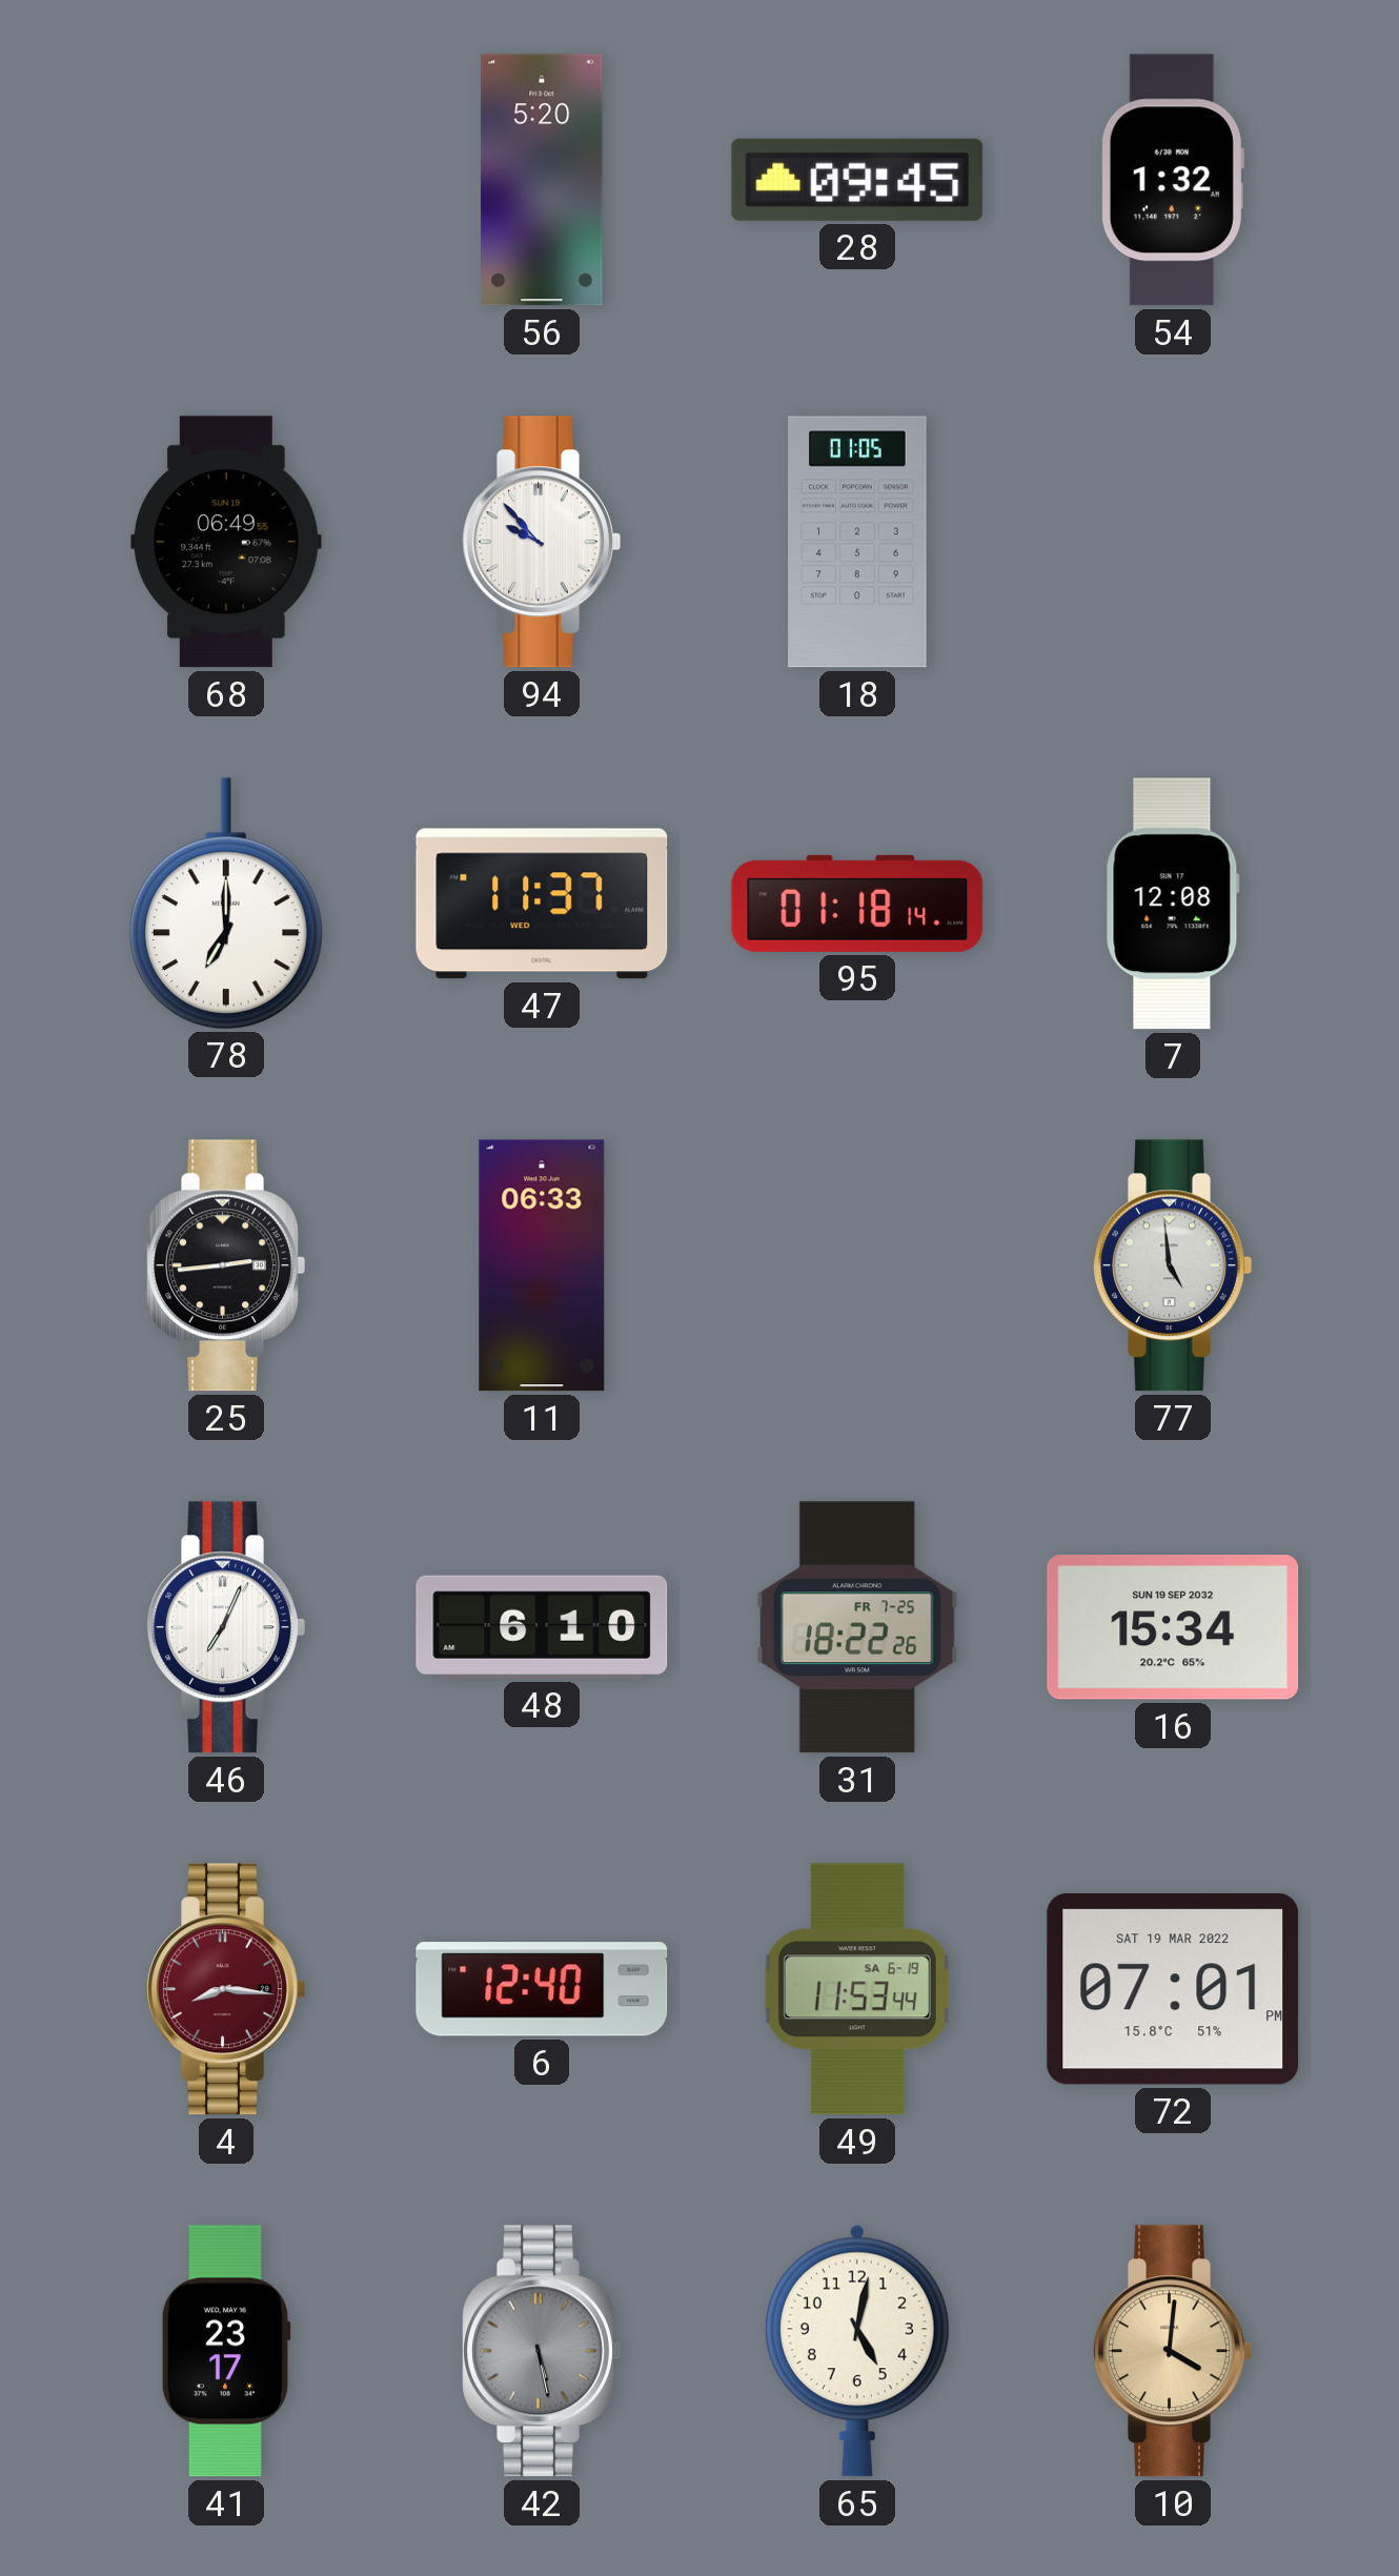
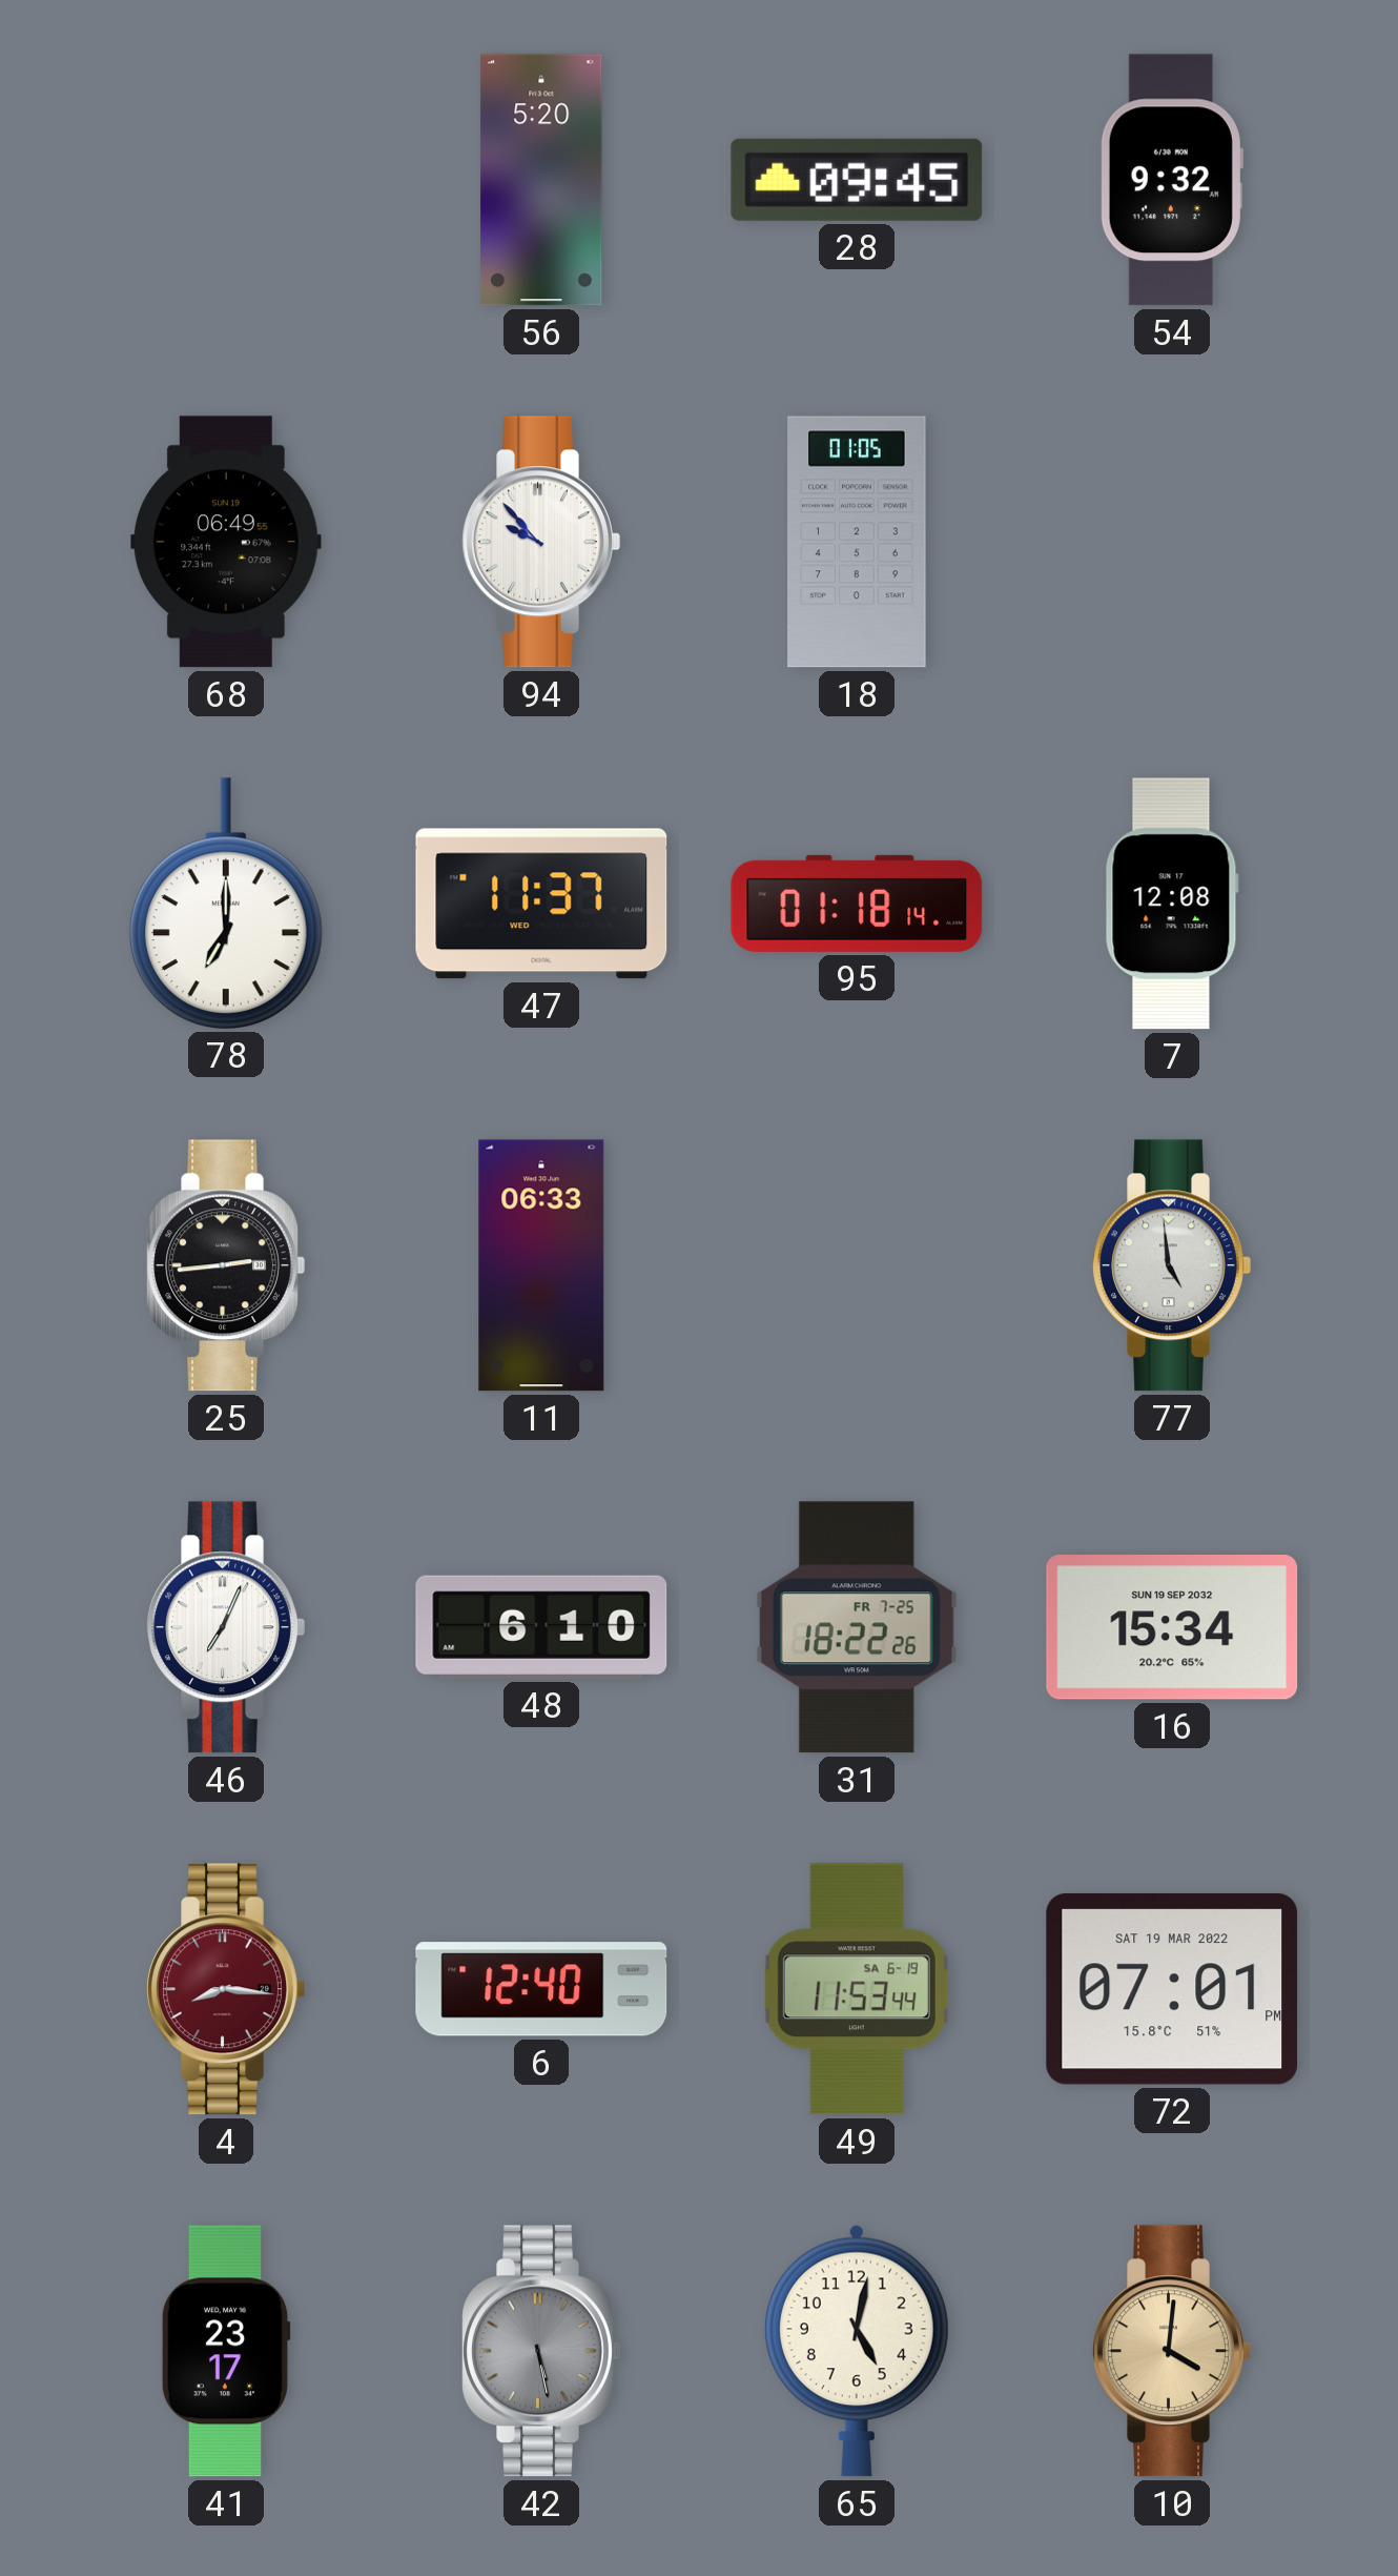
54: 1:32 -> 9:32
